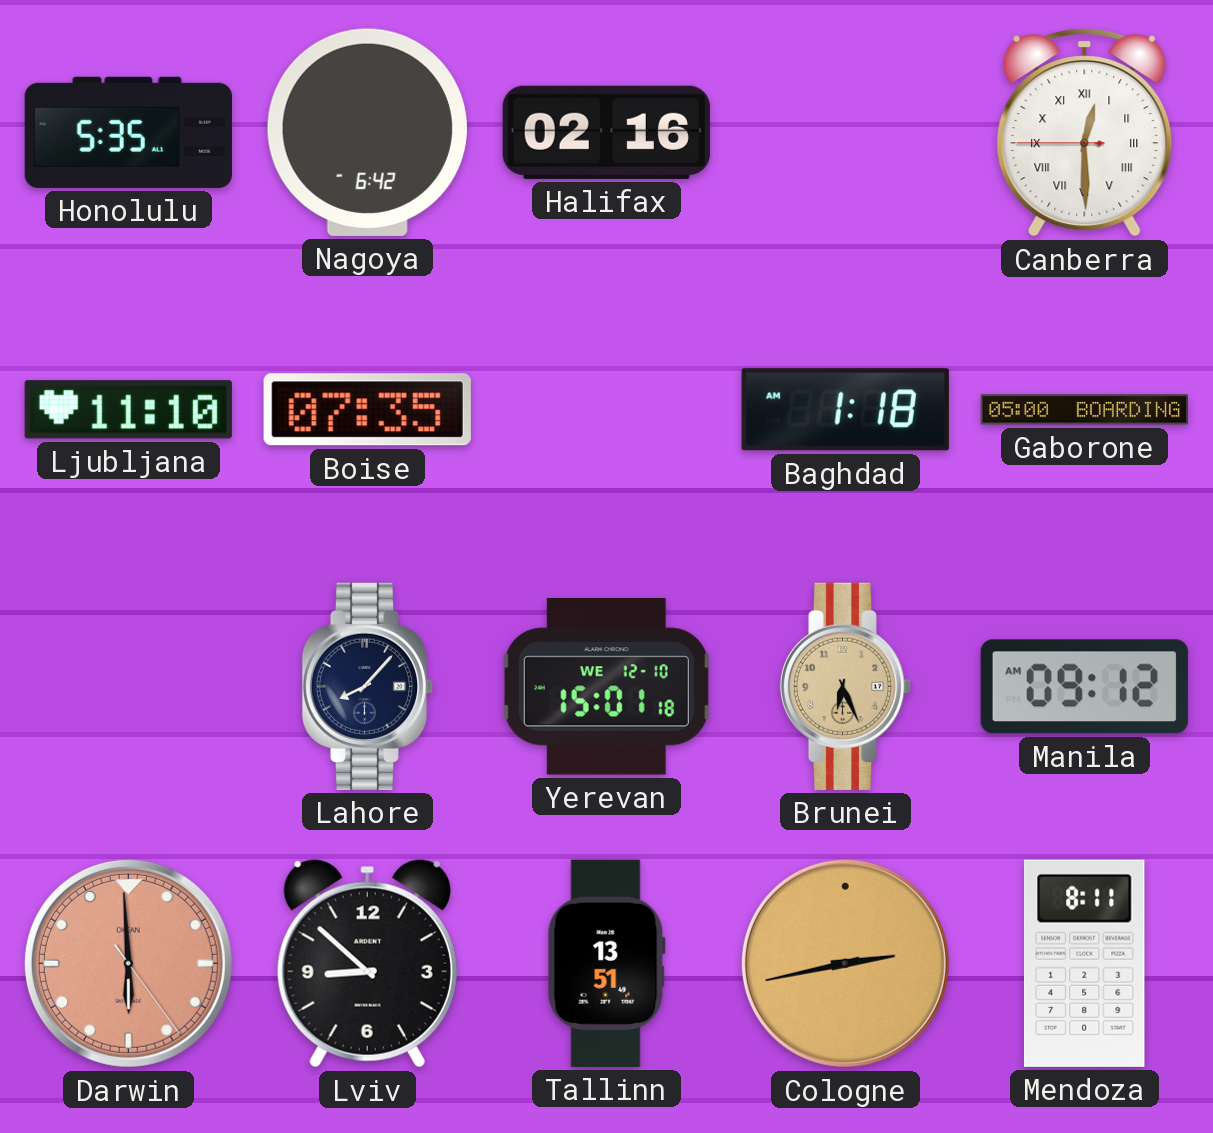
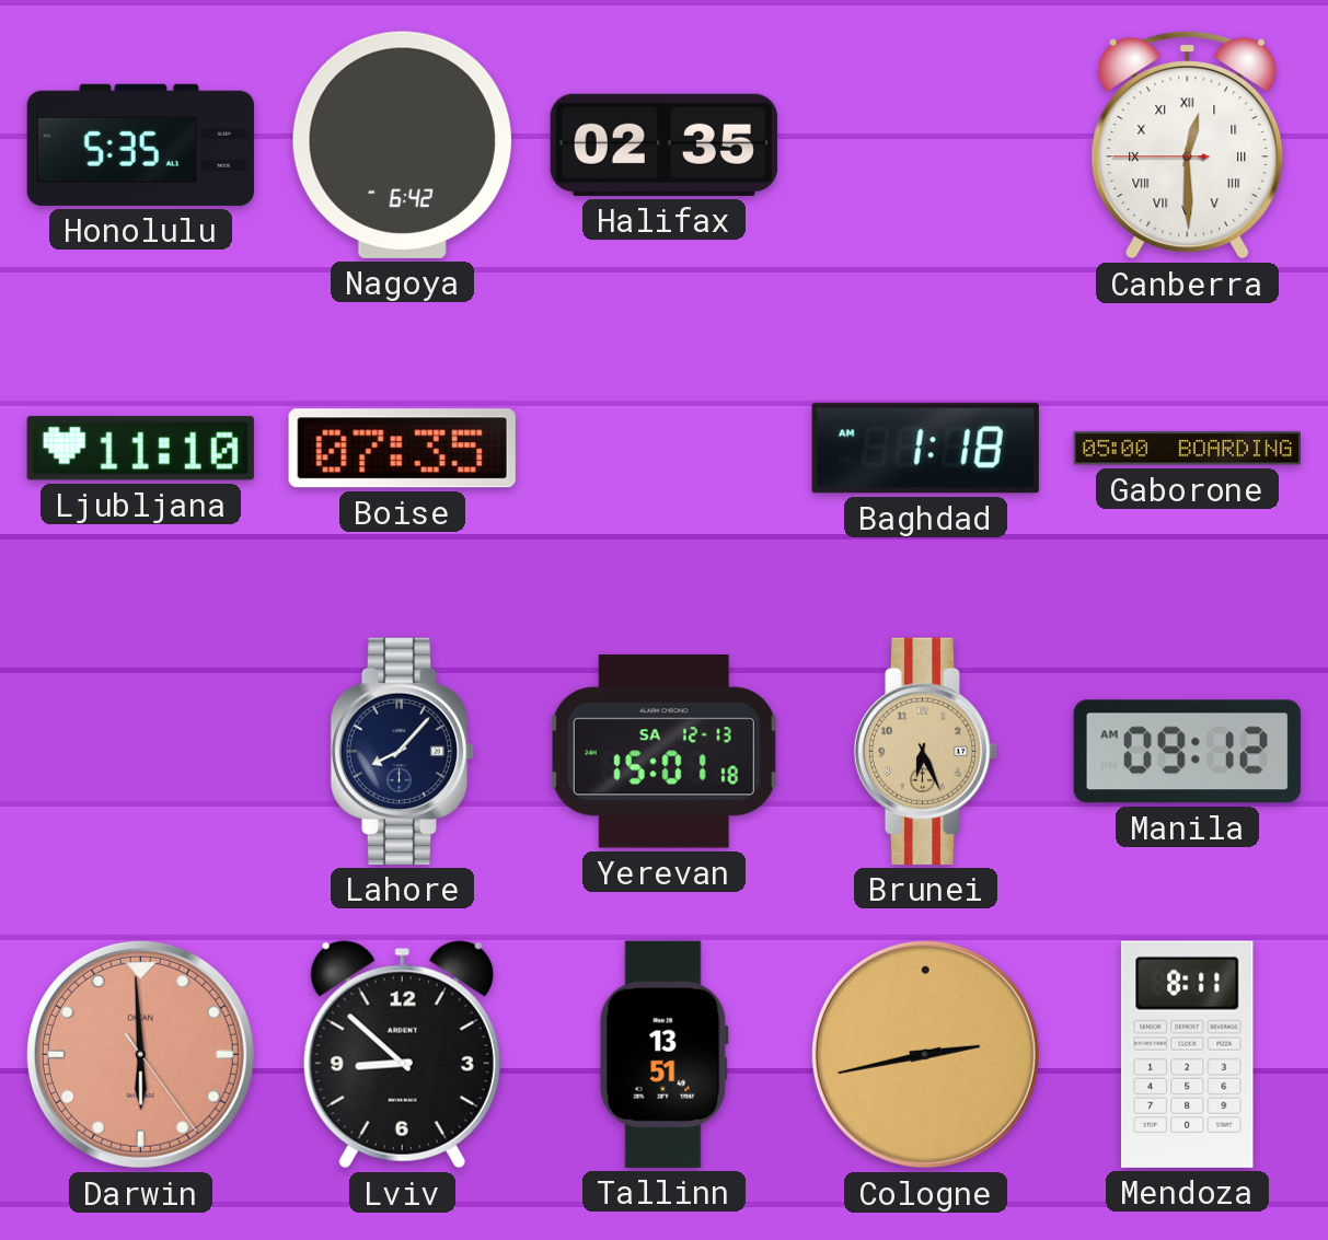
Halifax: 02:16 -> 02:35
Yerevan date: WE 12-10 -> SA 12-13
